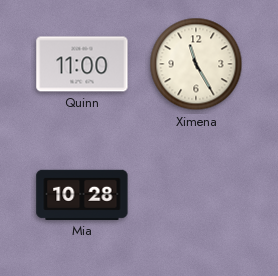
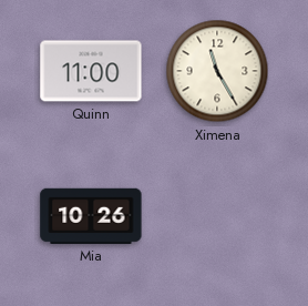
Mia: 10:28 -> 10:26
